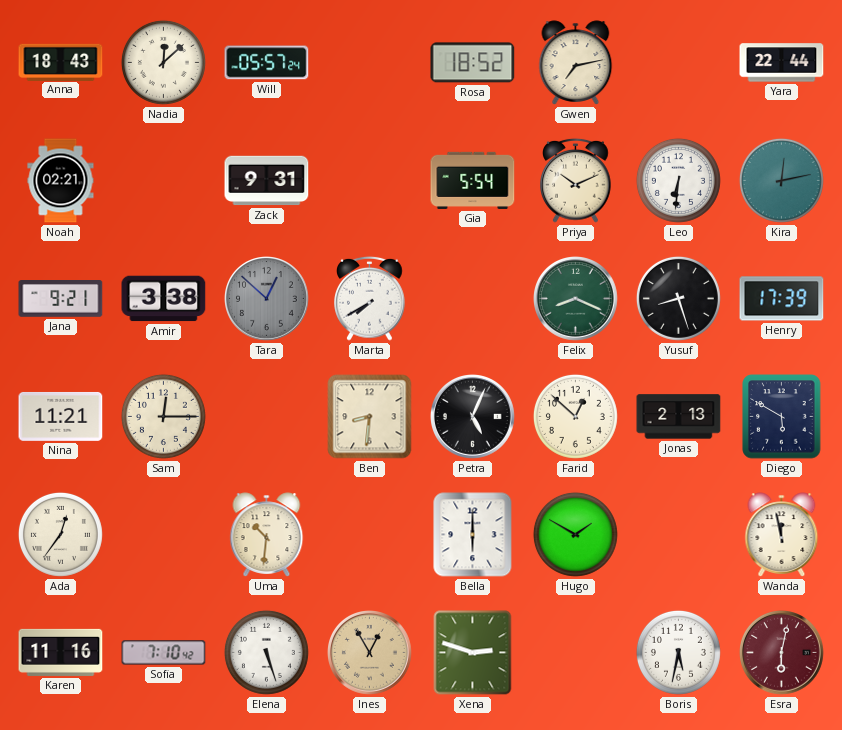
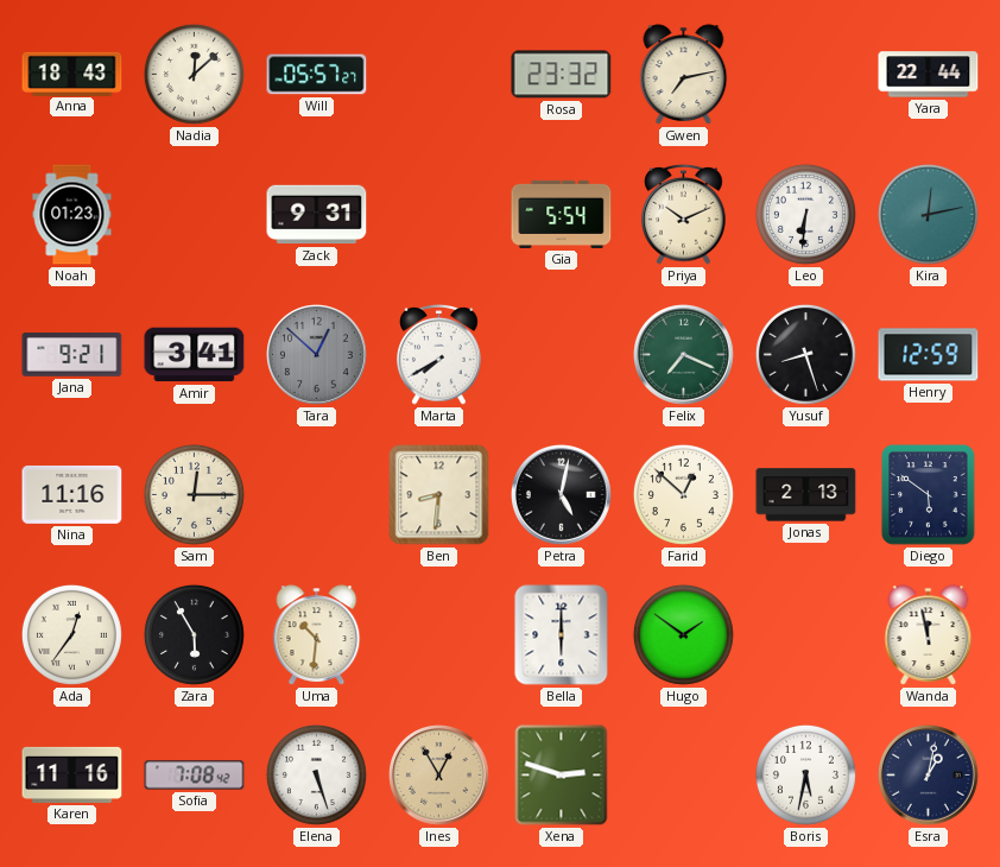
Will: 05:57:24 -> 05:57:27
Rosa: 18:52 -> 23:32
Noah: 02:21 -> 01:23
Amir: 3:38 -> 3:41
Felix: 8:19 -> 7:19
Henry: 17:39 -> 12:59
Nina: 11:21 -> 11:16
Petra: 5:04 -> 5:02
Diego: 5:50 -> 5:51
Zara: none -> 5:55
Hugo: 1:50 -> 1:51
Sofia: 7:10 -> 7:08
Esra: 6:02 -> 1:02
Esra dial: burgundy -> navy
